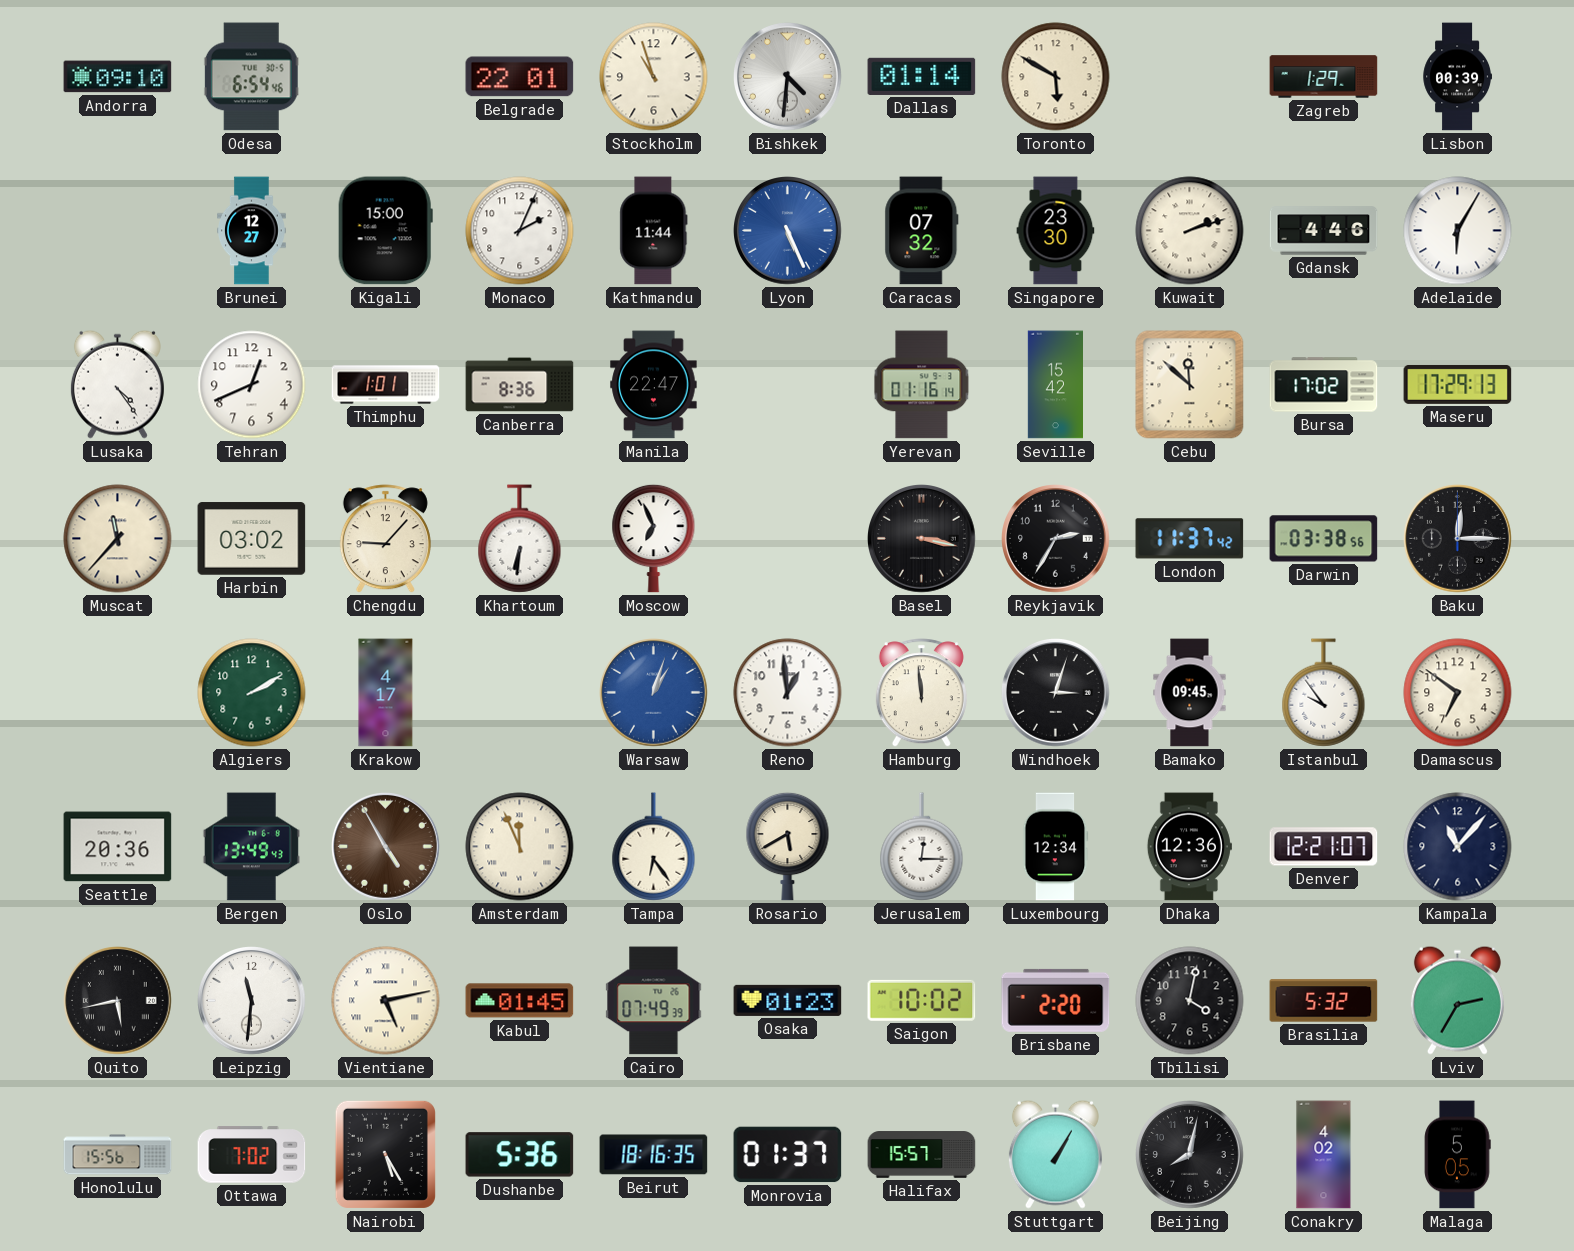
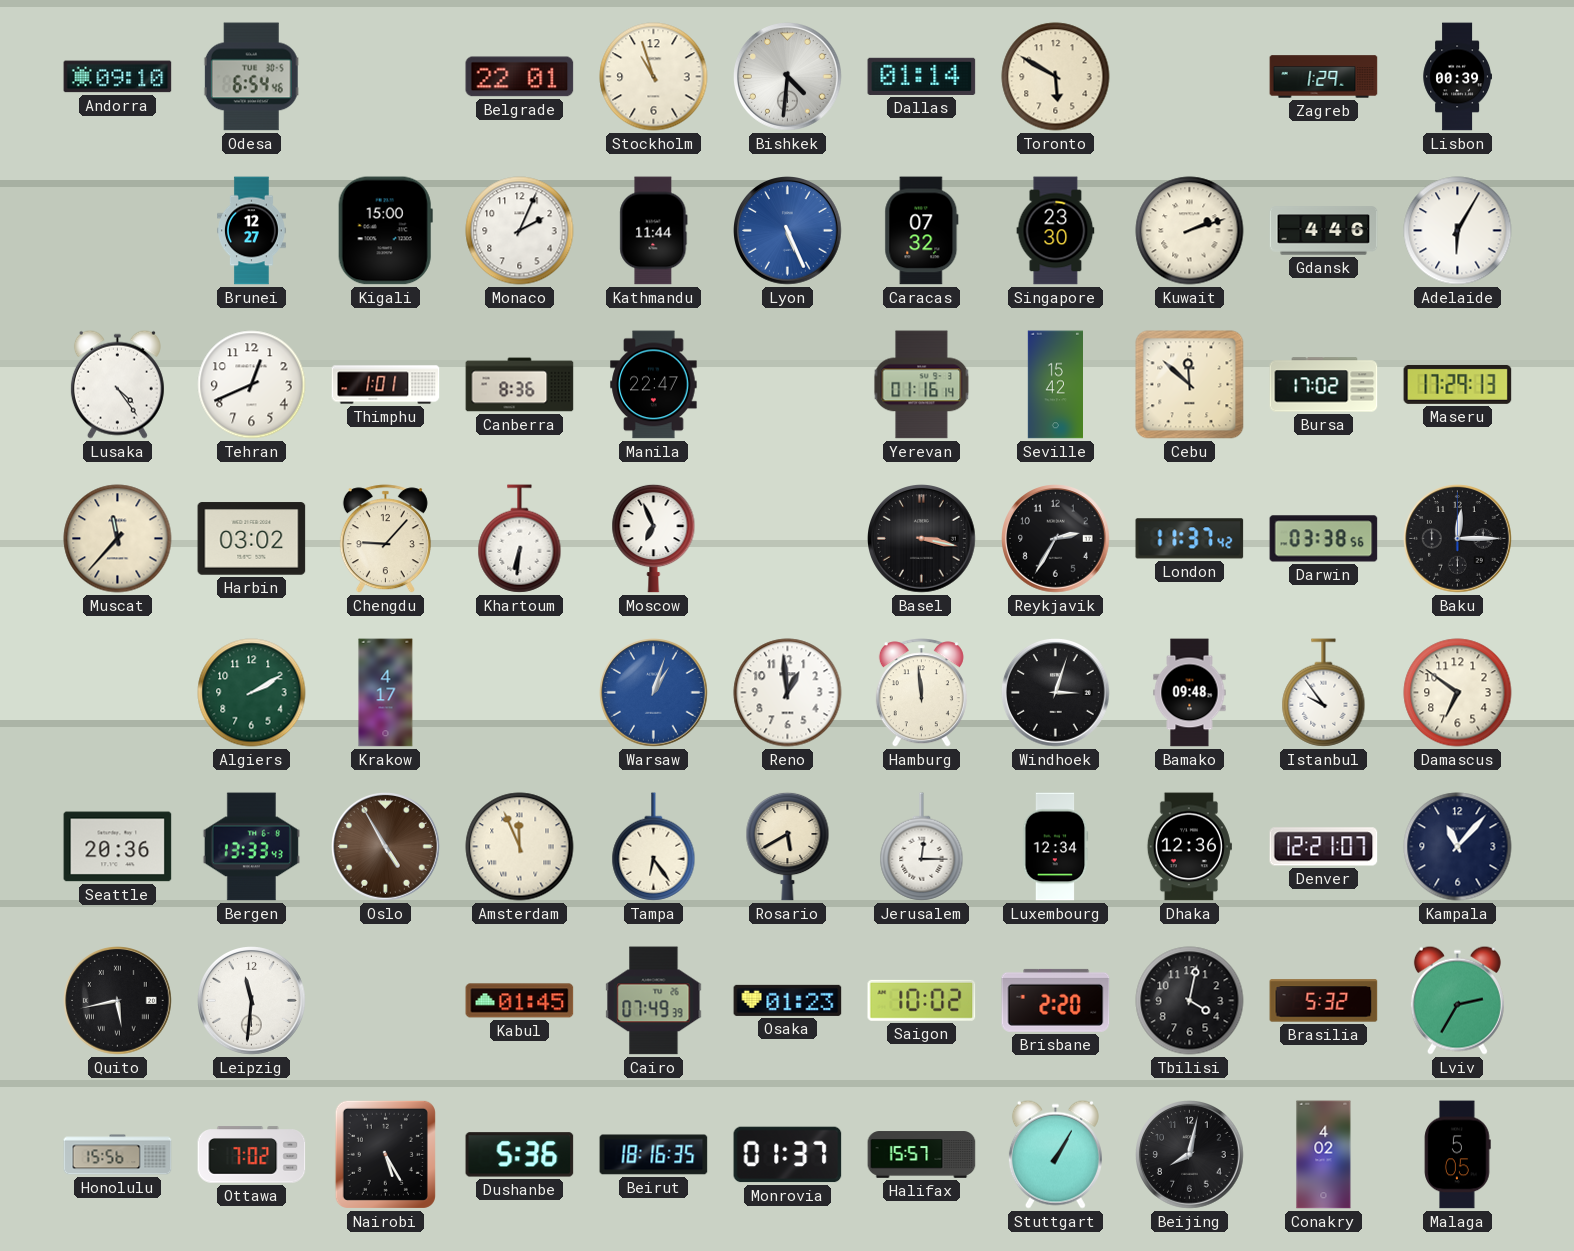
Bamako: 09:45 -> 09:48
Bergen: 13:49 -> 13:33
Vientiane: 5:13 -> none
